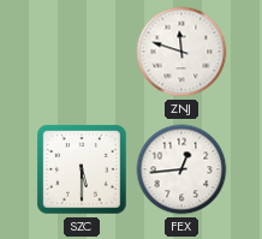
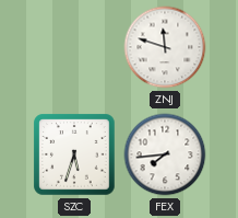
SZC: 5:30 -> 5:33
FEX: 12:44 -> 7:44
